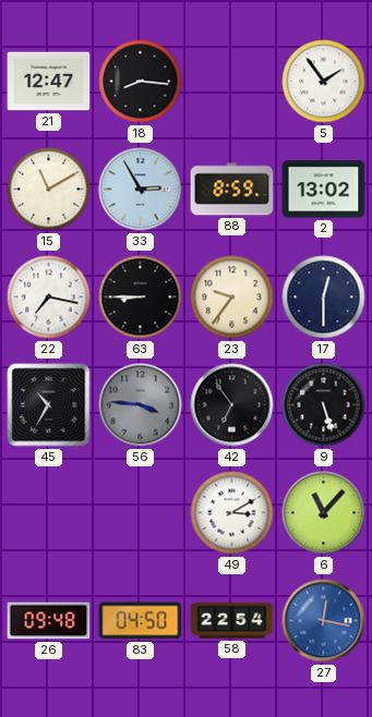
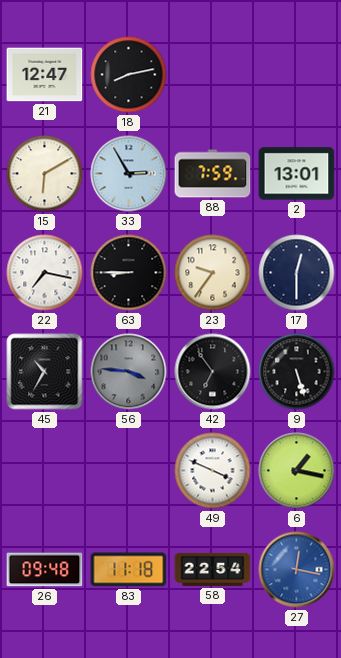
18: 8:16 -> 8:13
5: 1:54 -> none
15: 11:10 -> 6:10
88: 8:59 -> 7:59
2: 13:02 -> 13:01
49: 3:10 -> 3:49
6: 11:07 -> 1:17
83: 04:50 -> 11:18
